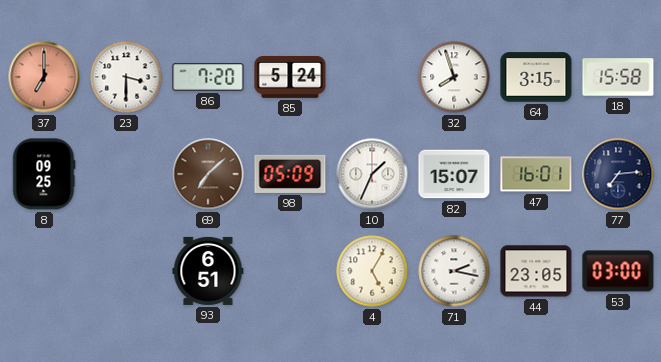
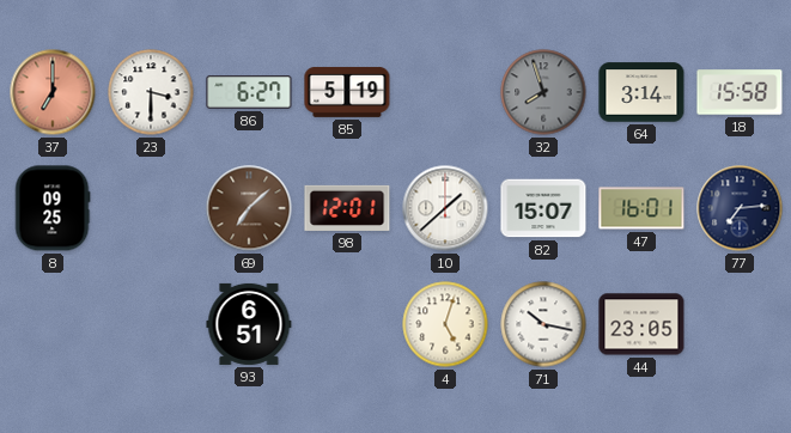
86: 7:20 -> 6:27
85: 5:24 -> 5:19
32 dial: white -> grey
64: 3:15 -> 3:14
98: 05:09 -> 12:01
10: 1:34 -> 1:38
4: 5:05 -> 5:03
71: 2:17 -> 10:17
53: 03:00 -> none
